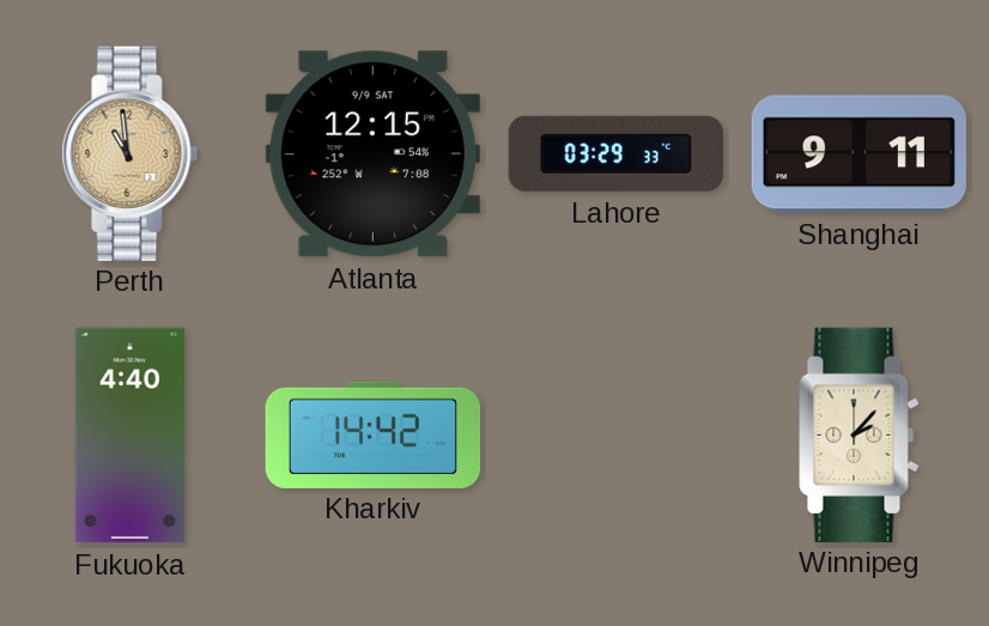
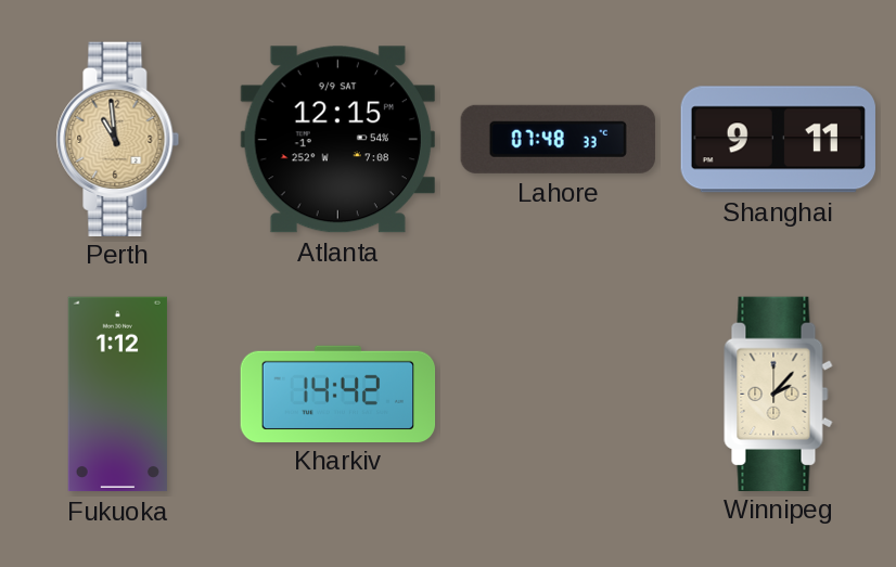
Lahore: 03:29 -> 07:48
Fukuoka: 4:40 -> 1:12
